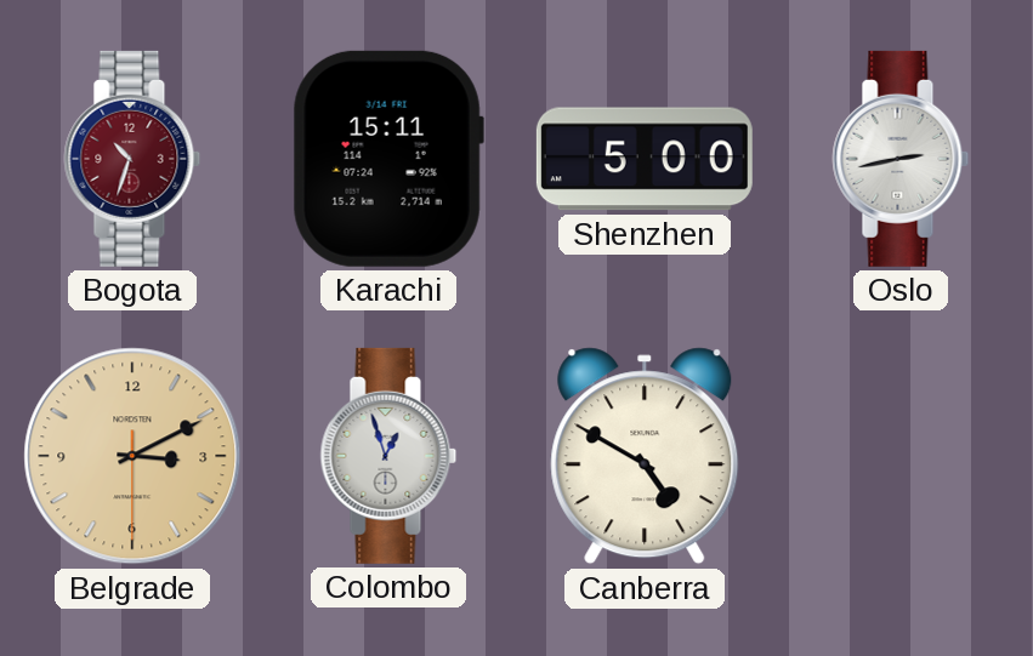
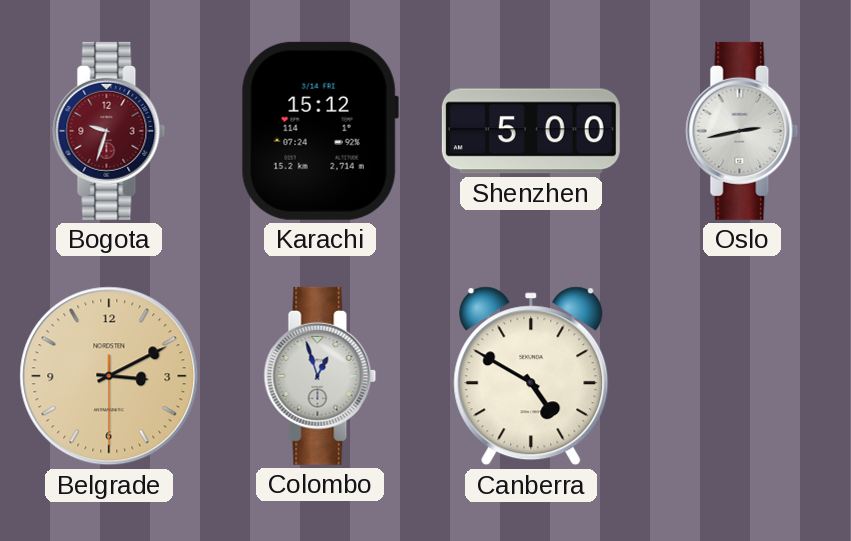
Bogota: 10:33 -> 9:33
Karachi: 15:11 -> 15:12
